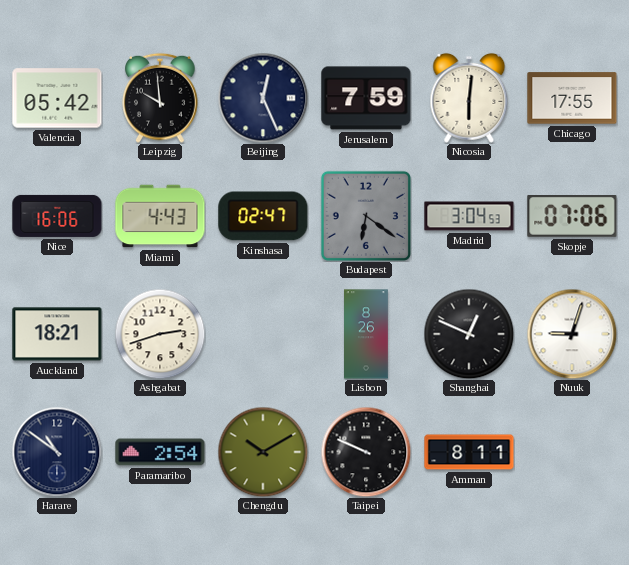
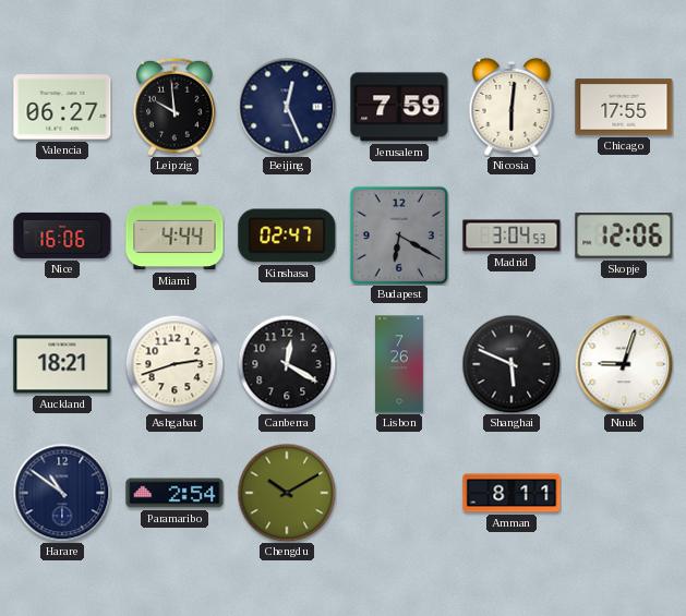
Valencia: 05:42 -> 06:27
Miami: 4:43 -> 4:44
Budapest: 6:21 -> 6:20
Skopje: 07:06 -> 12:06
Canberra: none -> 12:20
Lisbon: 8:26 -> 7:26
Shanghai: 12:49 -> 5:49
Taipei: 9:49 -> none
